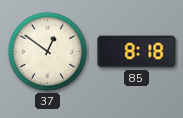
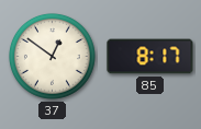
85: 8:18 -> 8:17
